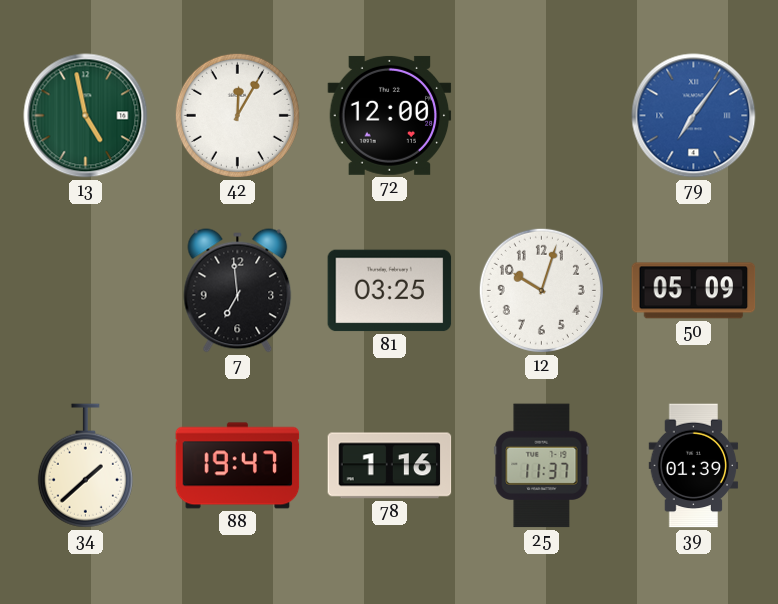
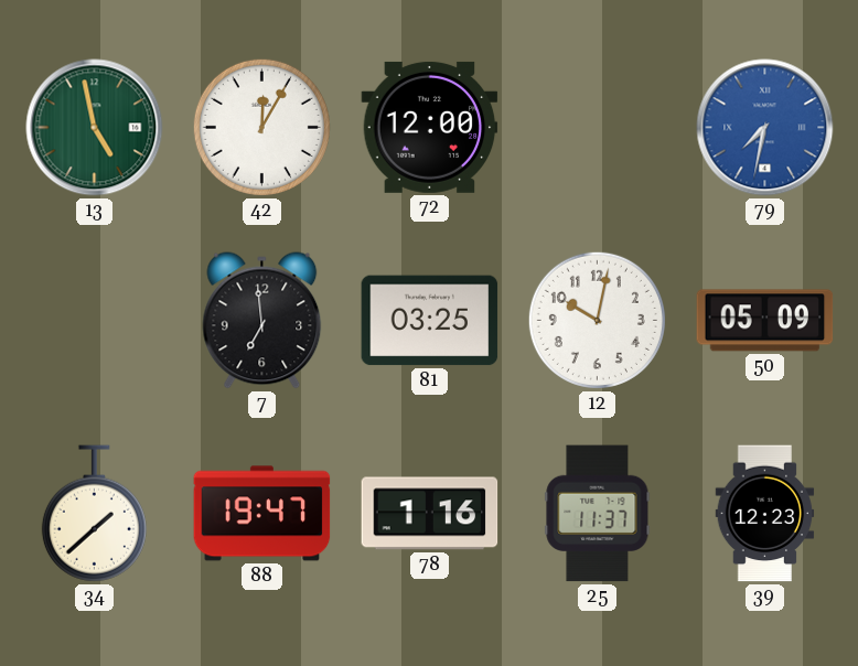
79: 7:06 -> 7:32
12: 10:03 -> 10:02
39: 01:39 -> 12:23
